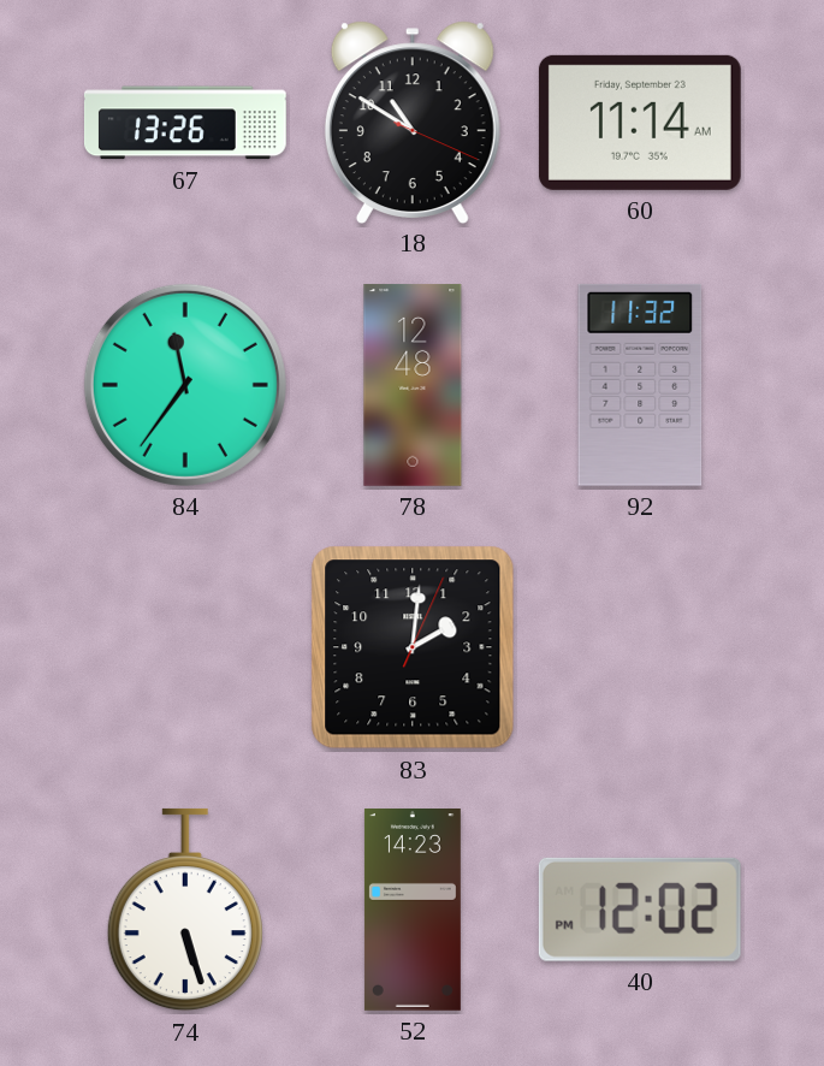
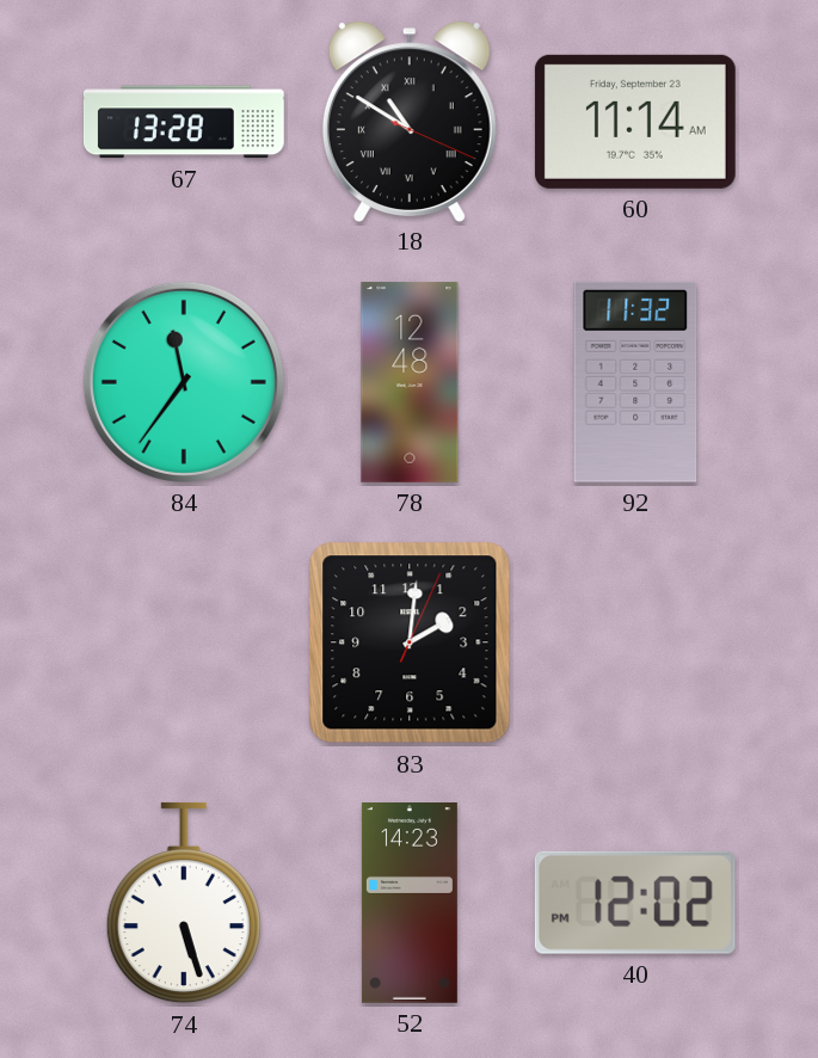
67: 13:26 -> 13:28
18 numerals: Arabic -> Roman
